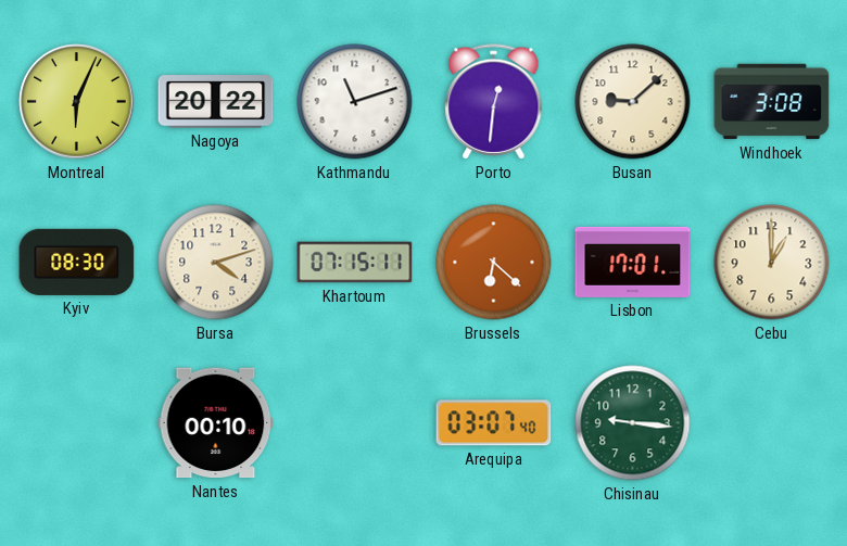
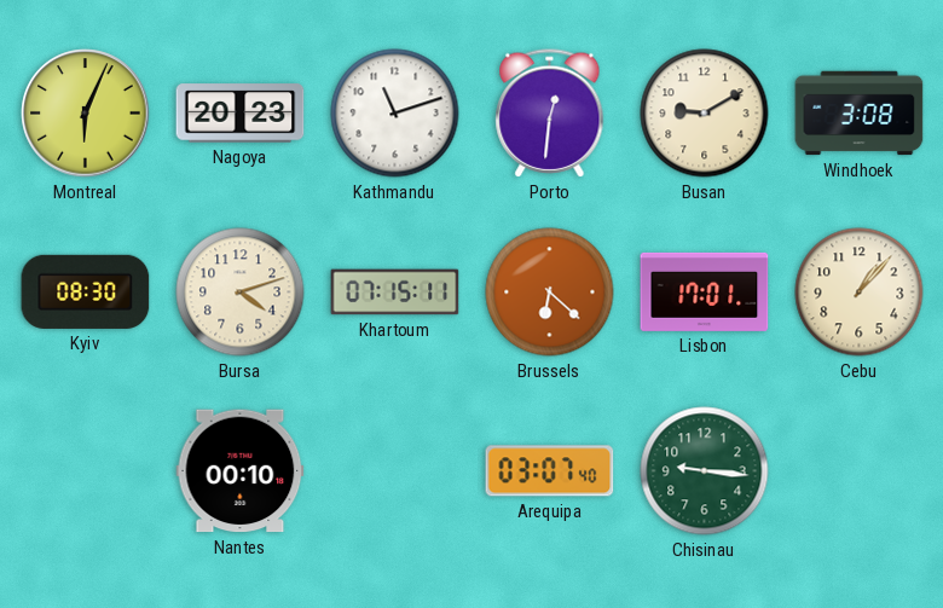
Nagoya: 20:22 -> 20:23
Busan: 9:08 -> 9:10
Cebu: 1:00 -> 1:07
